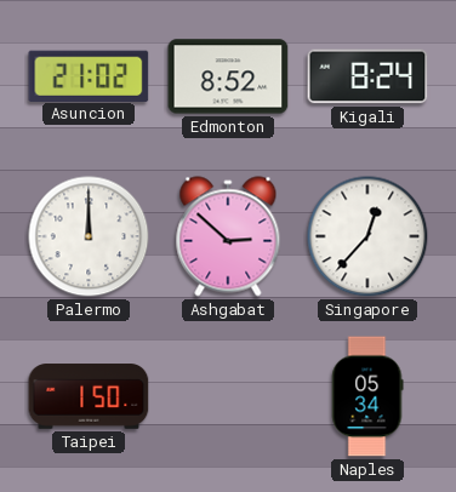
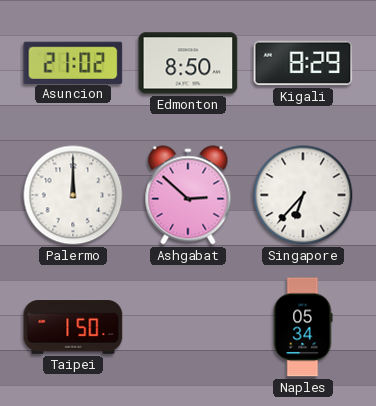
Edmonton: 8:52 -> 8:50
Kigali: 8:24 -> 8:29
Singapore: 12:37 -> 6:37
